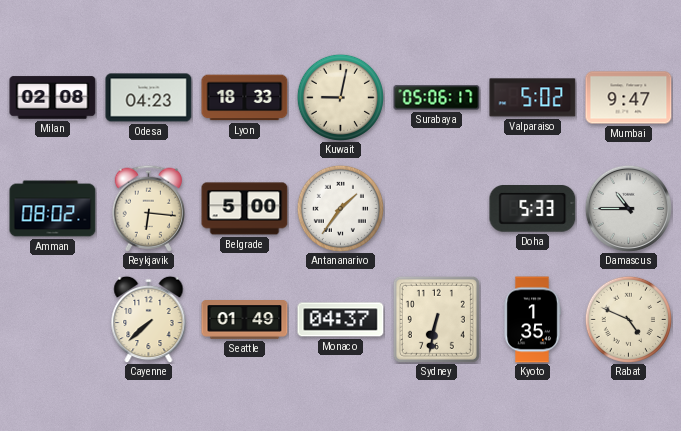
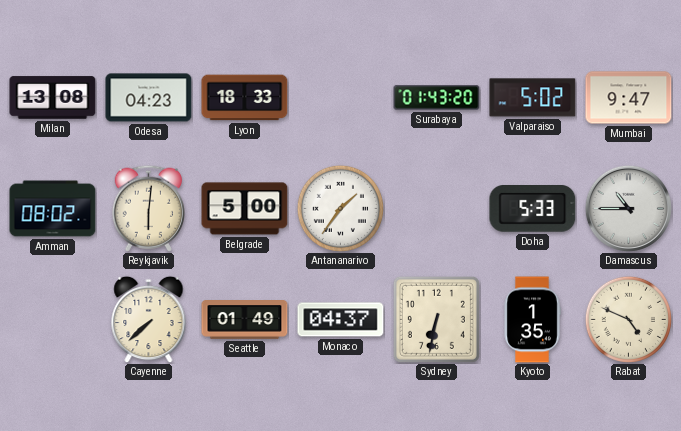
Milan: 02:08 -> 13:08
Kuwait: 9:02 -> none
Surabaya: 05:06 -> 01:43
Reykjavik: 6:16 -> 6:01
